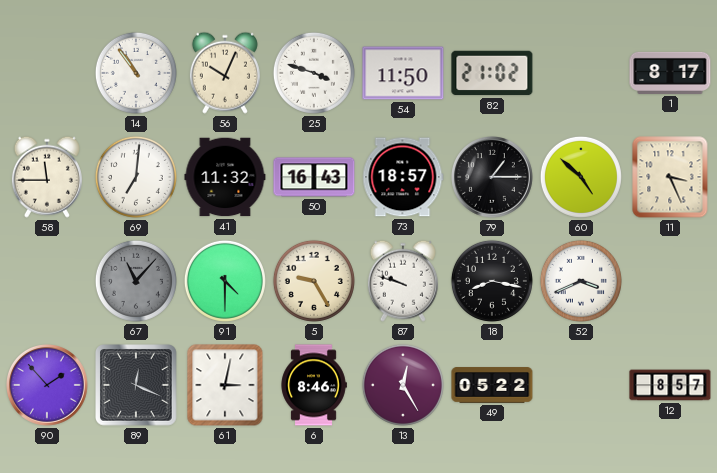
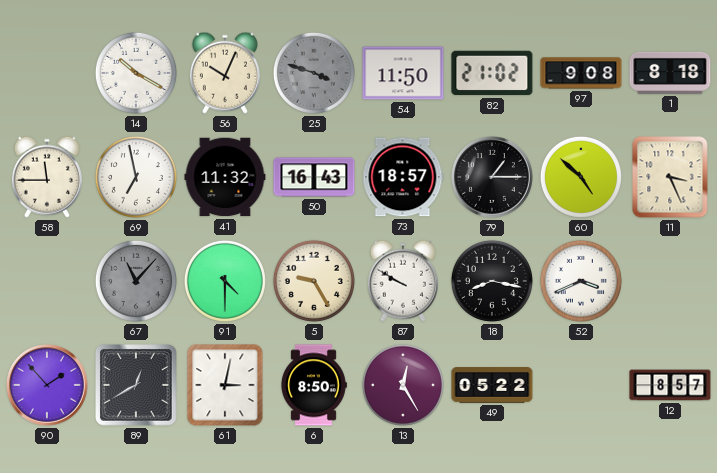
14: 10:54 -> 10:20
25 dial: white -> grey
97: none -> 9:08
1: 8:17 -> 8:18
69: 7:01 -> 6:58
87: 9:48 -> 9:50
89: 12:19 -> 12:40
6: 8:46 -> 8:50
